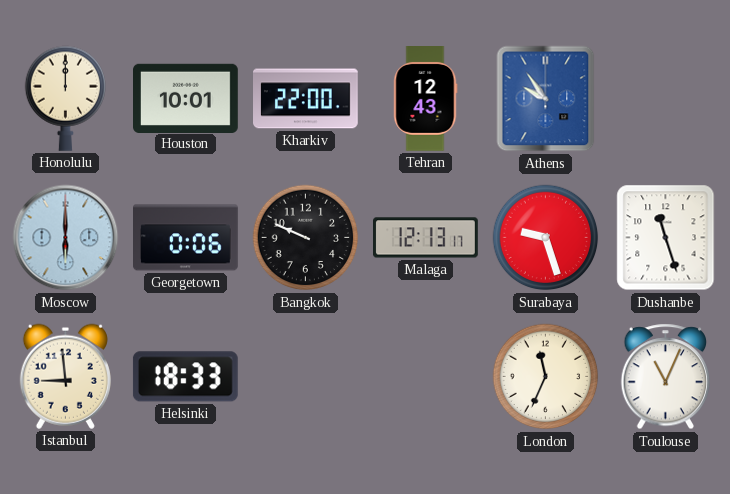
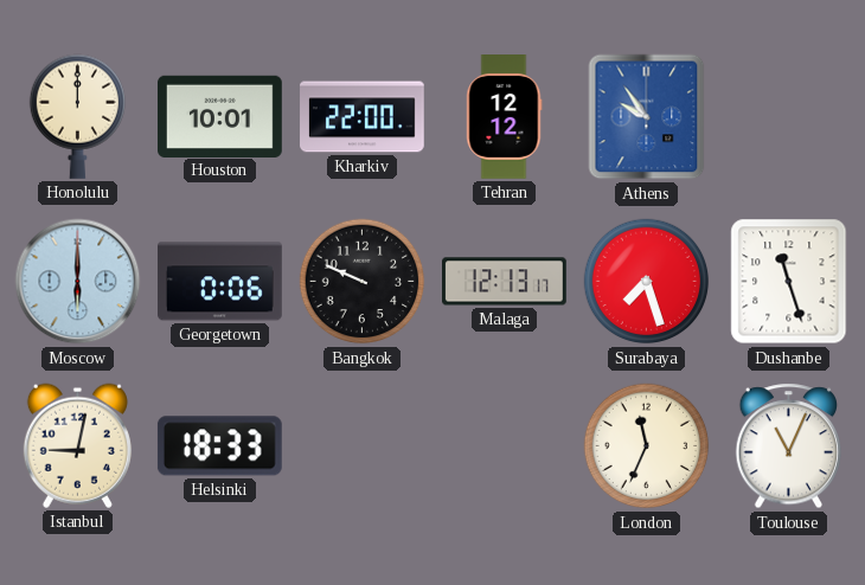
Tehran: 12:43 -> 12:12
Surabaya: 9:27 -> 7:27
Istanbul: 8:59 -> 9:02
